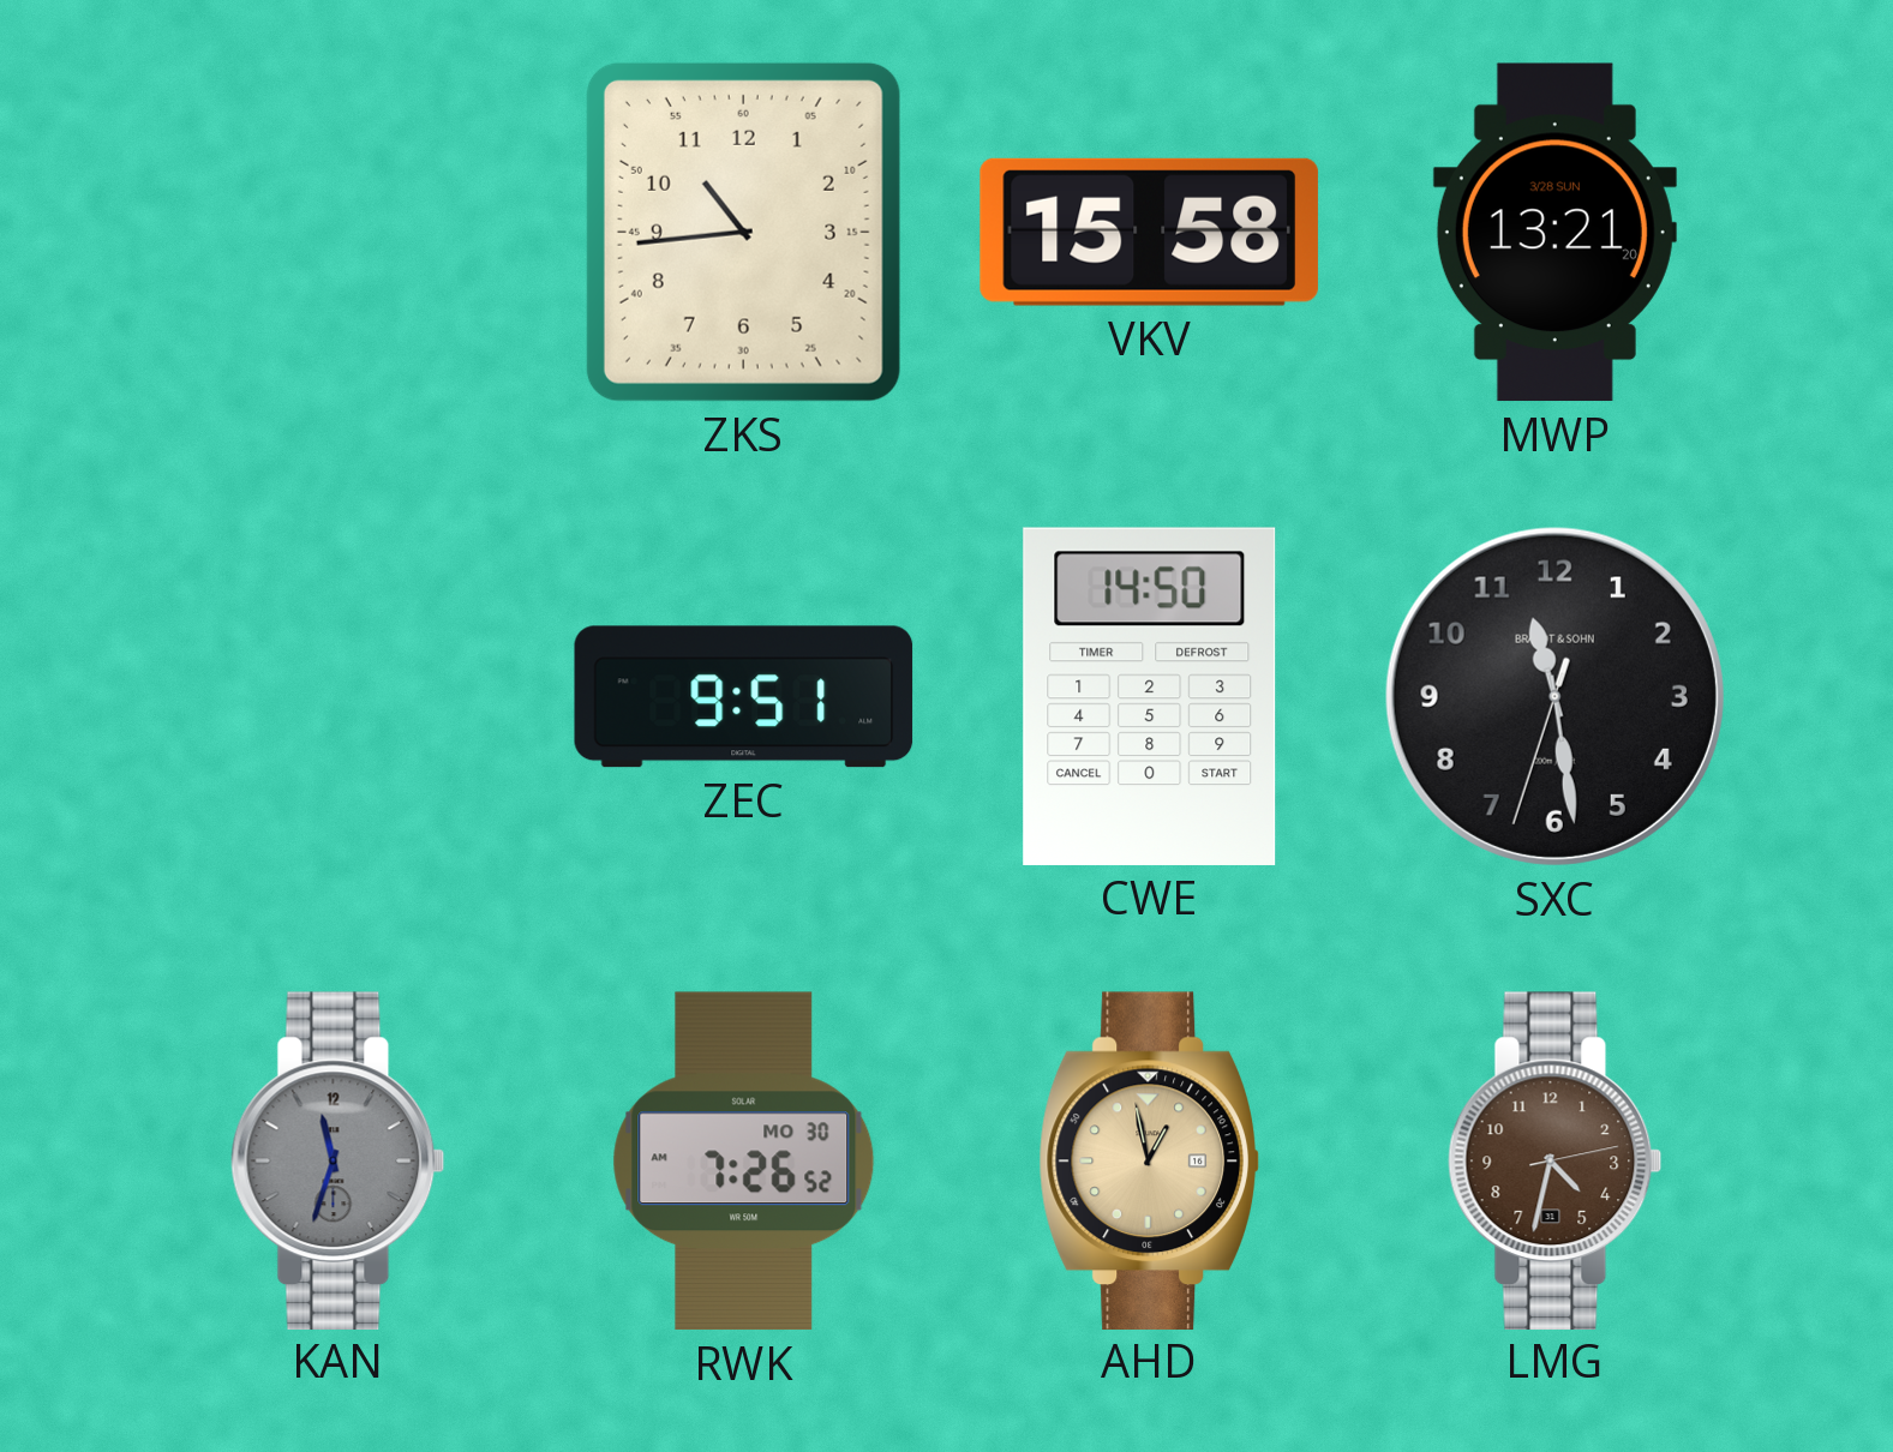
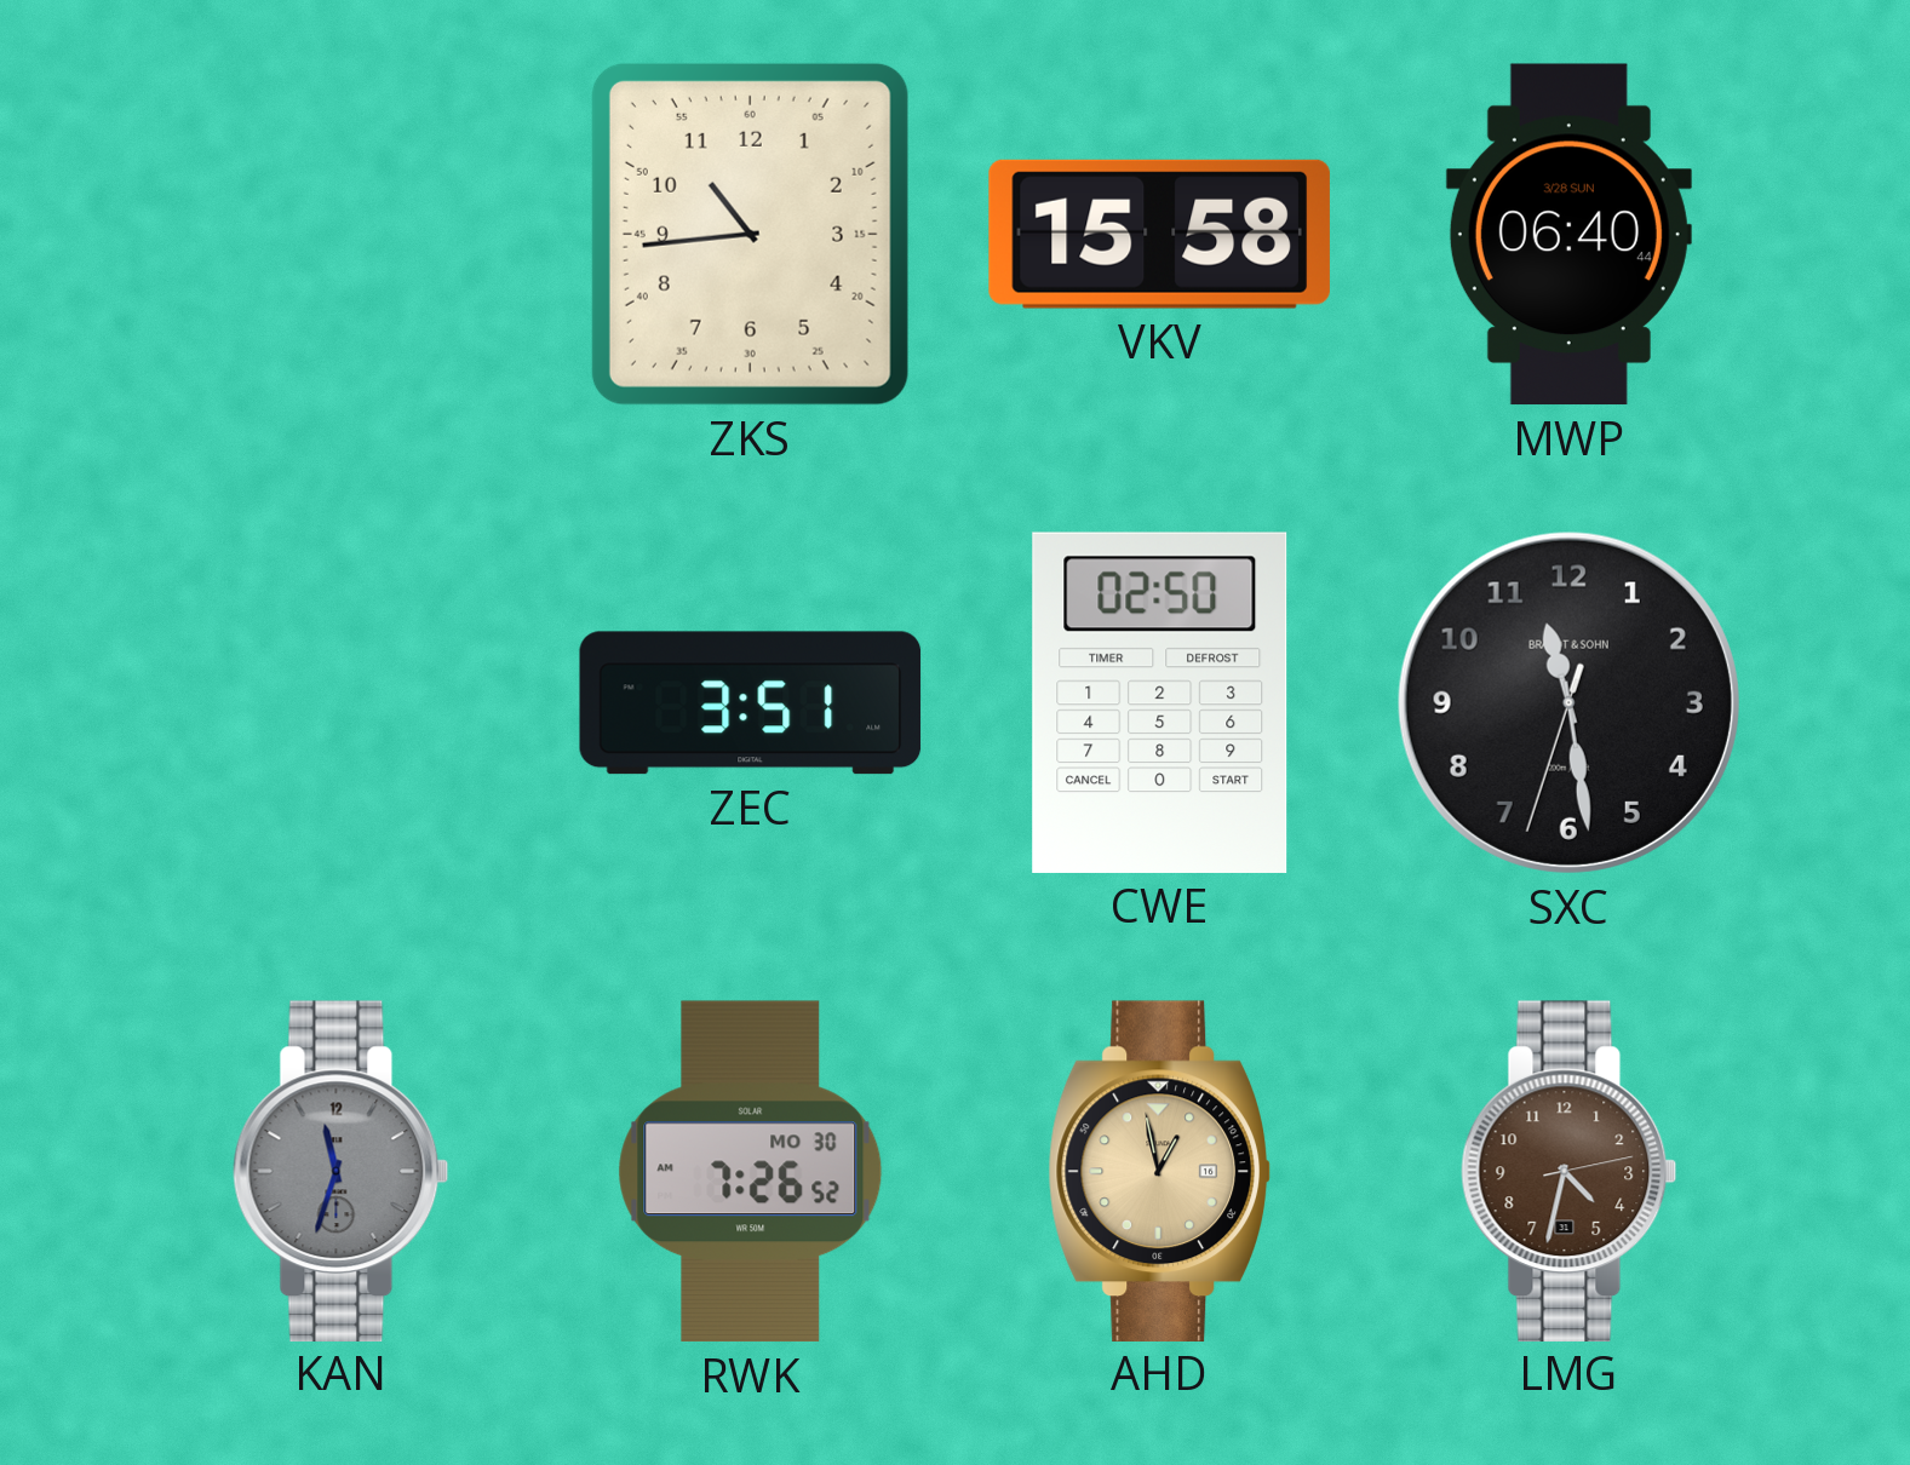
MWP: 13:21 -> 06:40
ZEC: 9:51 -> 3:51
CWE: 14:50 -> 02:50
